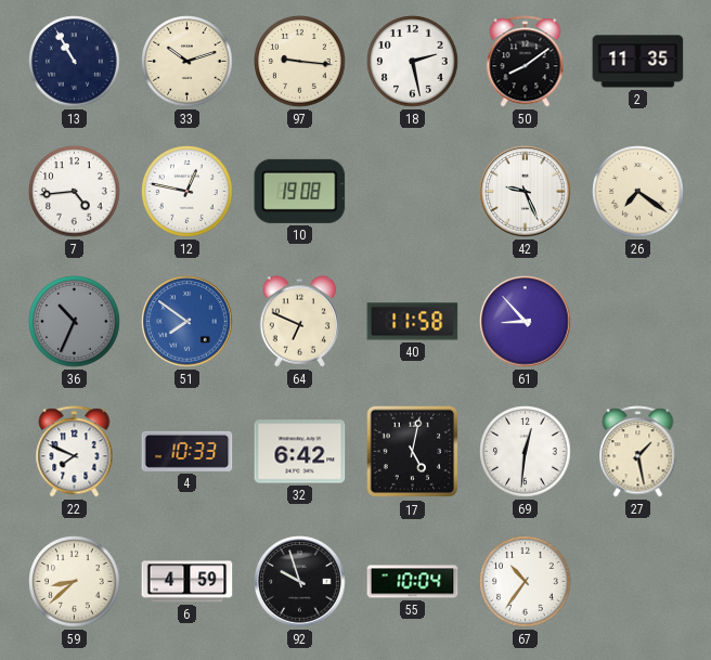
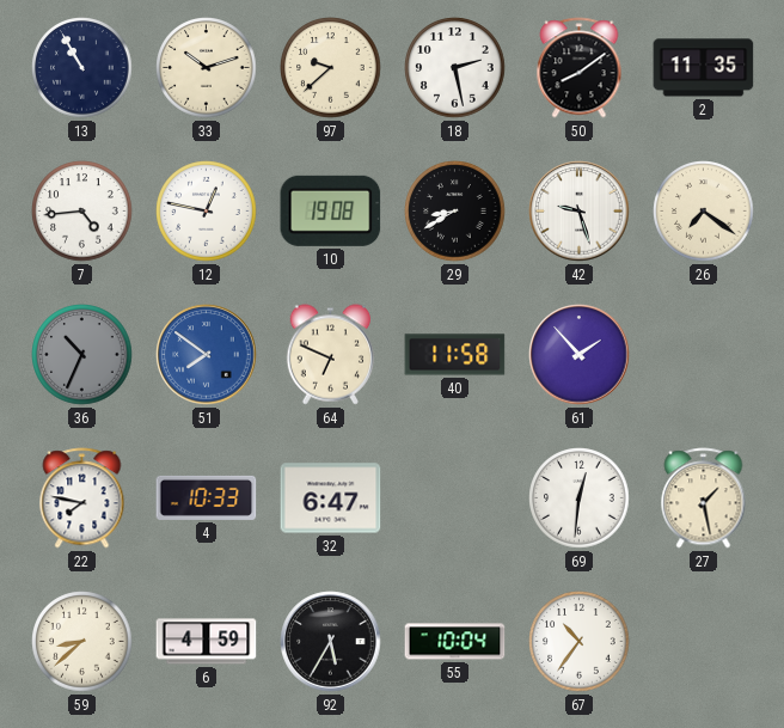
97: 9:16 -> 9:38
29: none -> 8:40
42: 9:26 -> 9:27
61: 8:53 -> 1:53
22: 7:49 -> 7:47
32: 6:42 -> 6:47
17: 5:02 -> none
92: 9:57 -> 5:35
